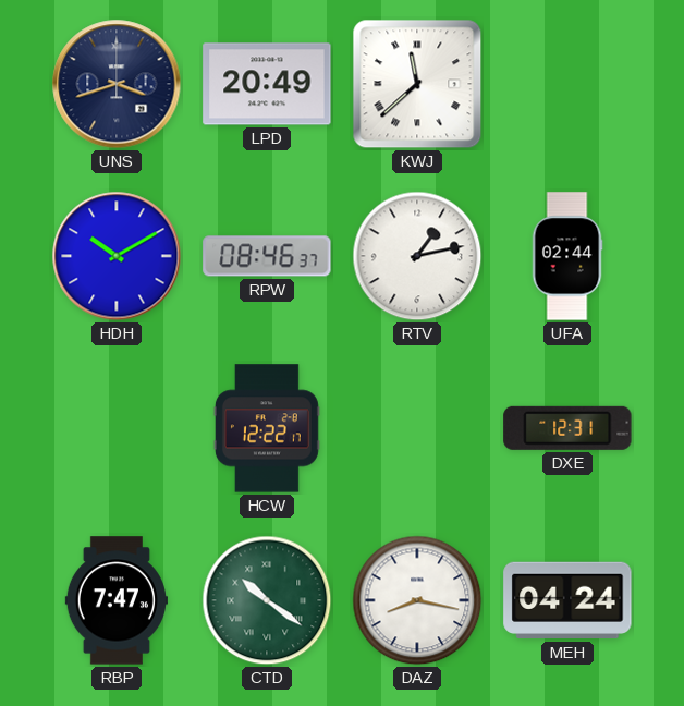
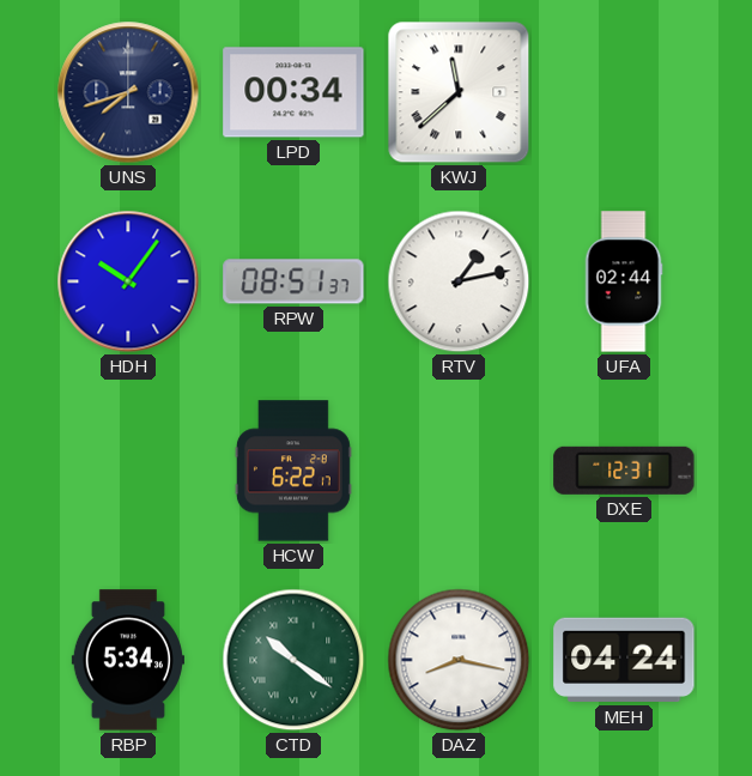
UNS: 3:42 -> 7:42
LPD: 20:49 -> 00:34
HDH: 10:10 -> 10:06
RPW: 08:46 -> 08:51
HCW: 12:22 -> 6:22
RBP: 7:47 -> 5:34
